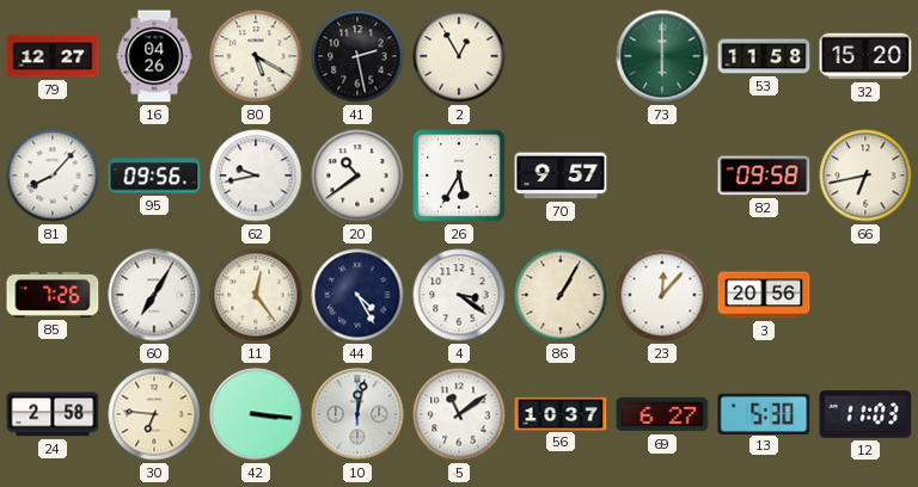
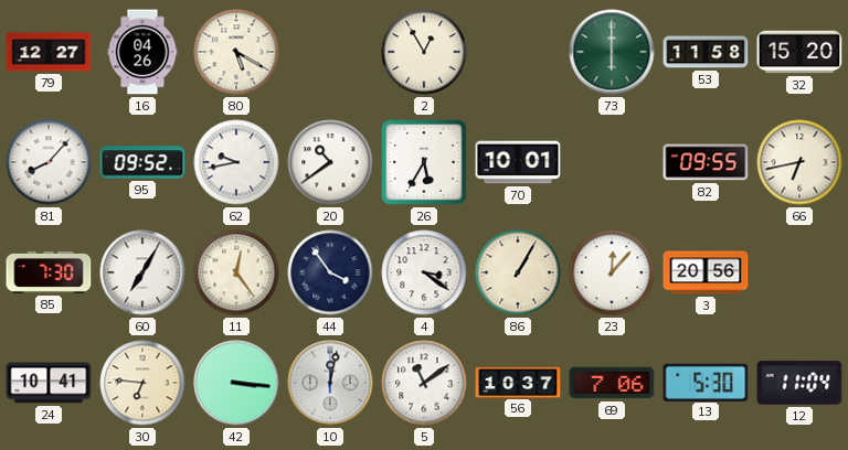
41: 2:28 -> none
95: 09:56 -> 09:52
70: 9:57 -> 10:01
82: 09:58 -> 09:55
85: 7:26 -> 7:30
44: 4:25 -> 3:54
24: 2:58 -> 10:41
69: 6:27 -> 7:06
12: 11:03 -> 11:04
